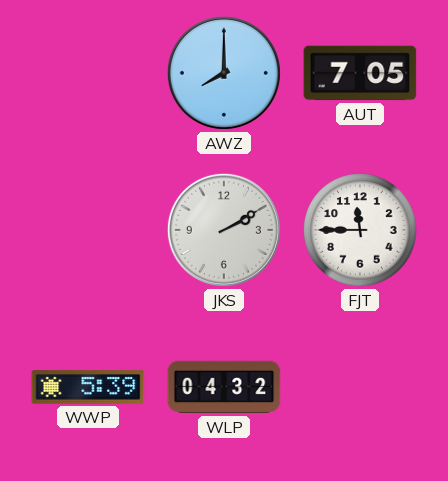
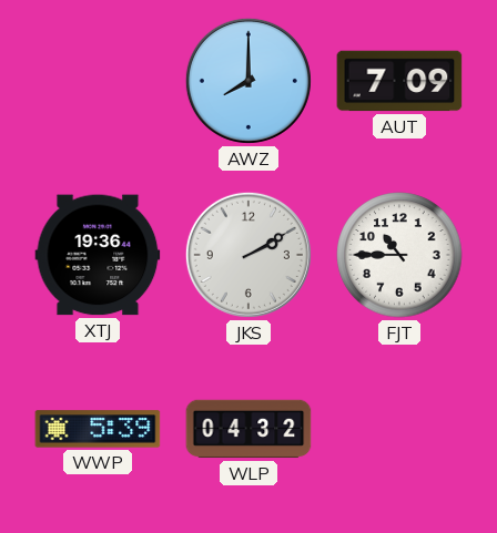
AUT: 7:05 -> 7:09
XTJ: none -> 19:36
FJT: 11:45 -> 10:45
